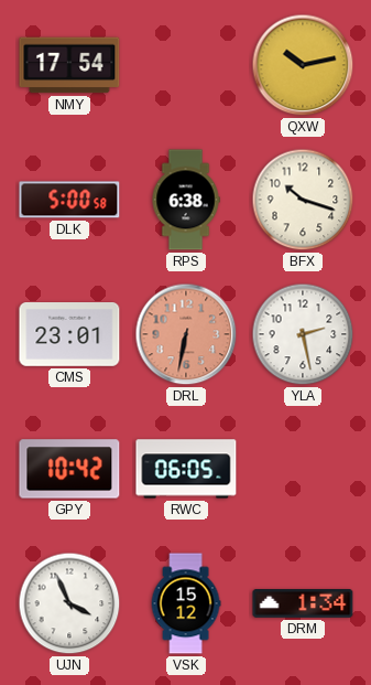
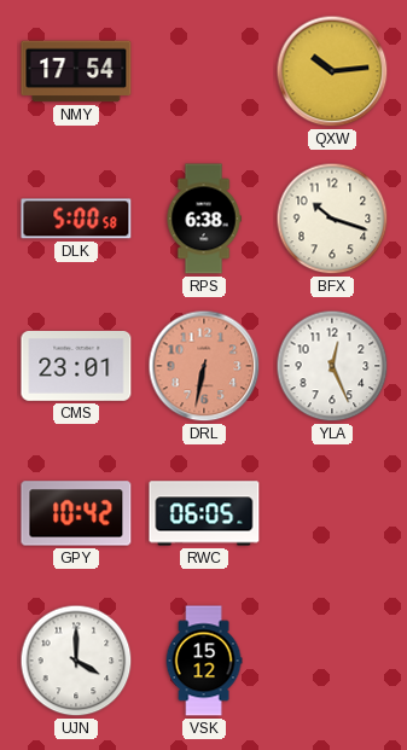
QXW: 10:13 -> 10:14
YLA: 2:28 -> 12:26
UJN: 3:56 -> 4:00
DRM: 1:34 -> none
